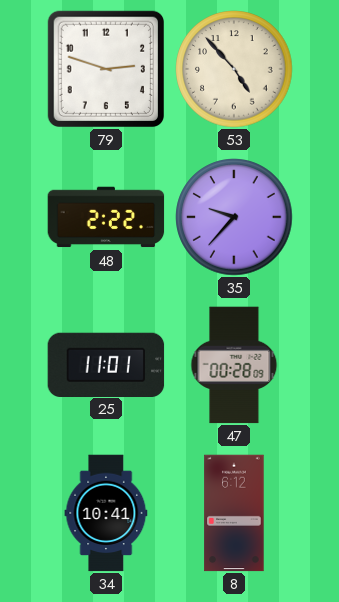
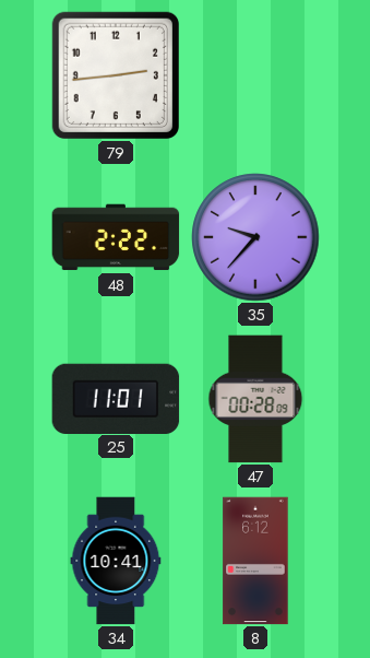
79: 2:48 -> 2:44
53: 4:53 -> none
